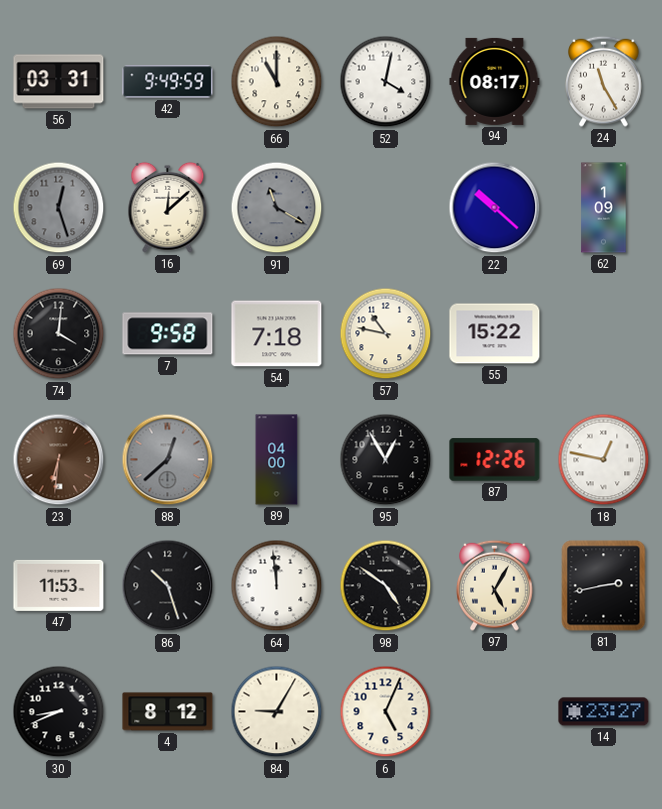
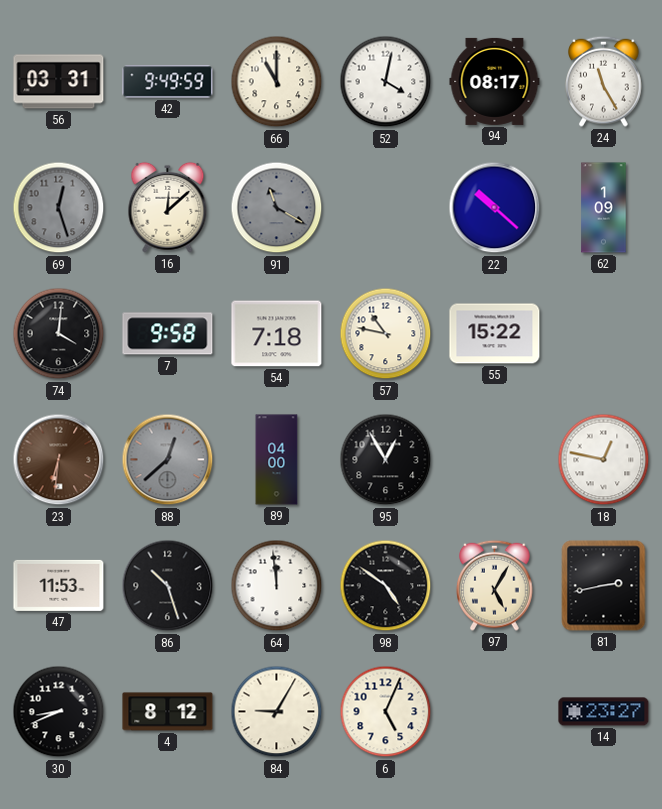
87: 12:26 -> none
